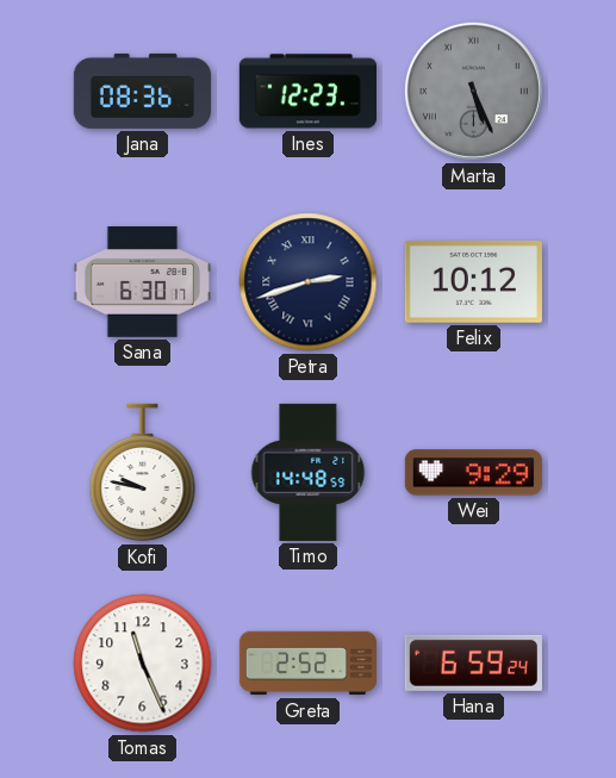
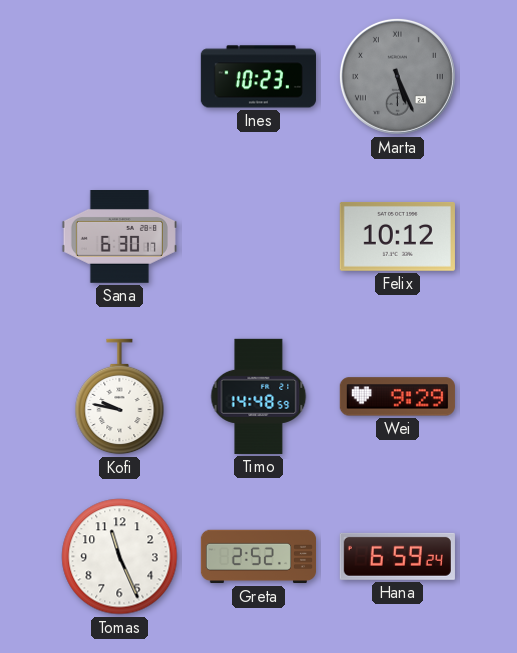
Jana: 08:36 -> none
Ines: 12:23 -> 10:23
Petra: 2:42 -> none
